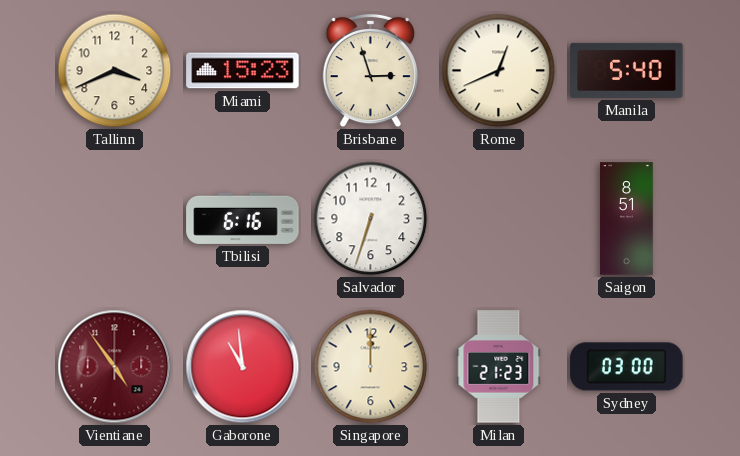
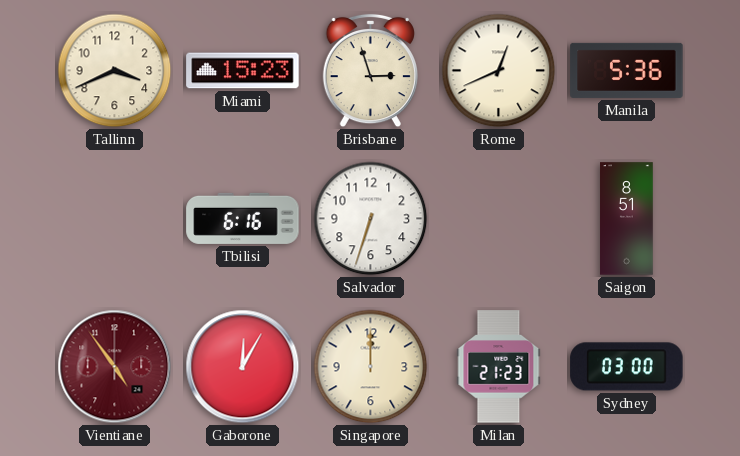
Manila: 5:40 -> 5:36
Gaborone: 10:59 -> 12:05
